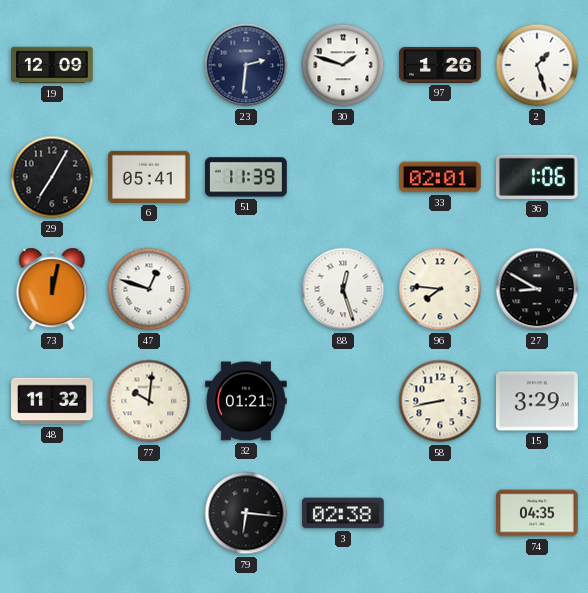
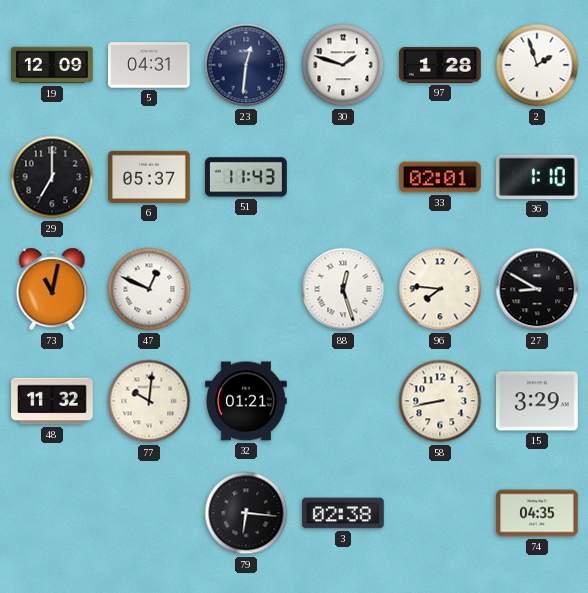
5: none -> 04:31
23: 2:31 -> 12:31
97: 1:26 -> 1:28
2: 1:27 -> 1:57
29: 7:05 -> 7:00
6: 05:41 -> 05:37
51: 11:39 -> 11:43
36: 1:06 -> 1:10
73: 12:02 -> 11:02
47: 12:48 -> 12:49
